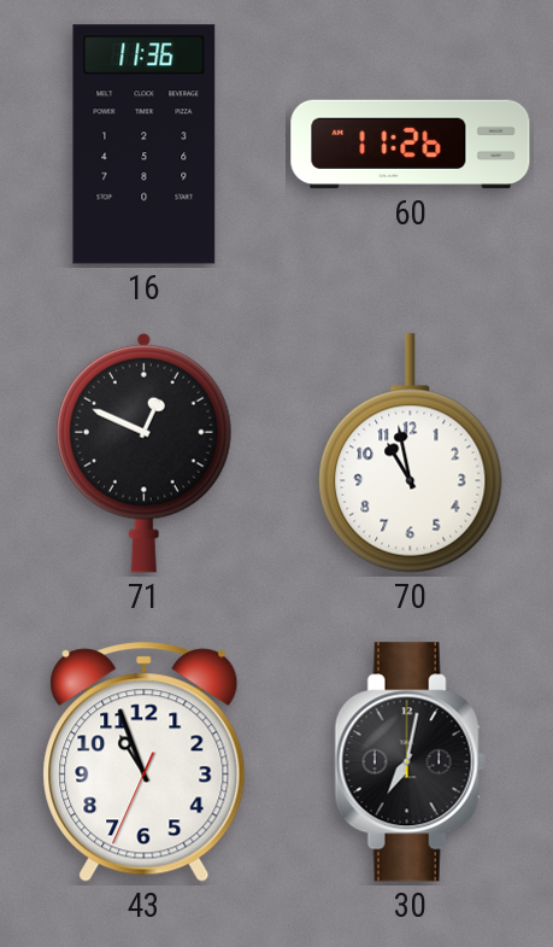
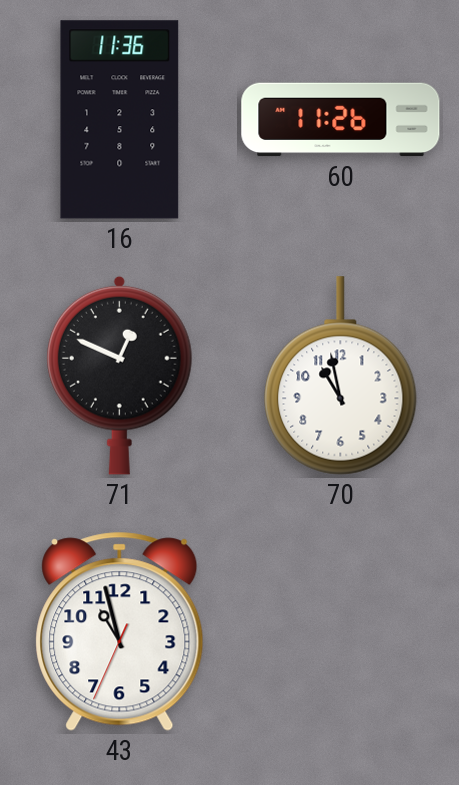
43: 10:56 -> 10:57
30: 7:02 -> none
